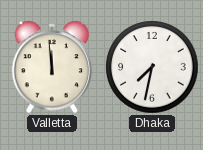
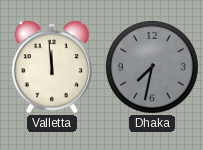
Dhaka dial: white -> grey
